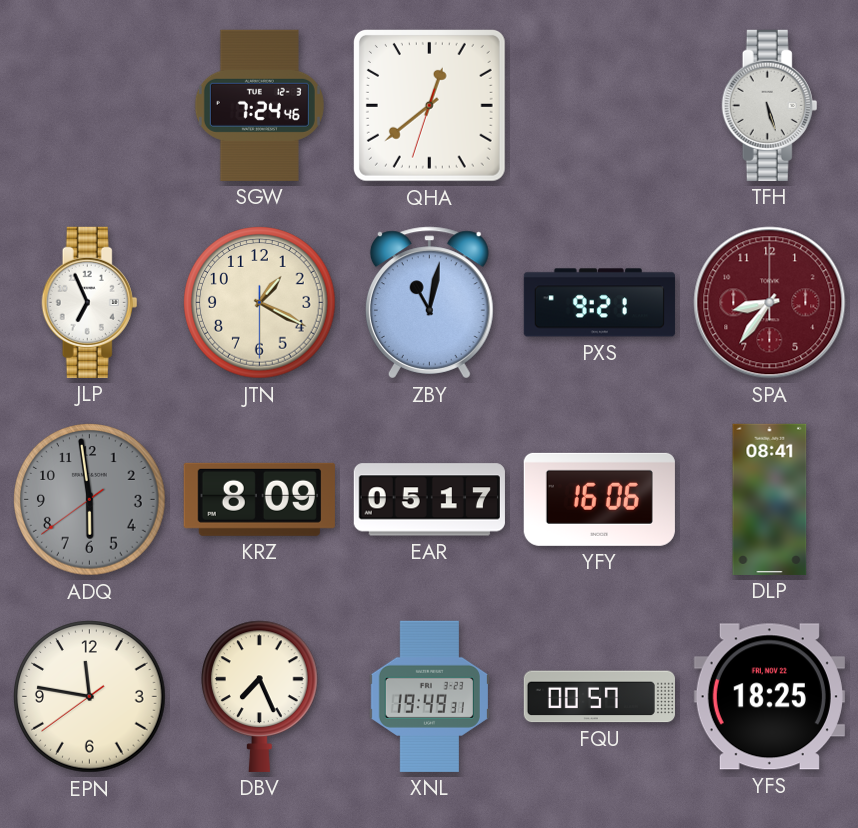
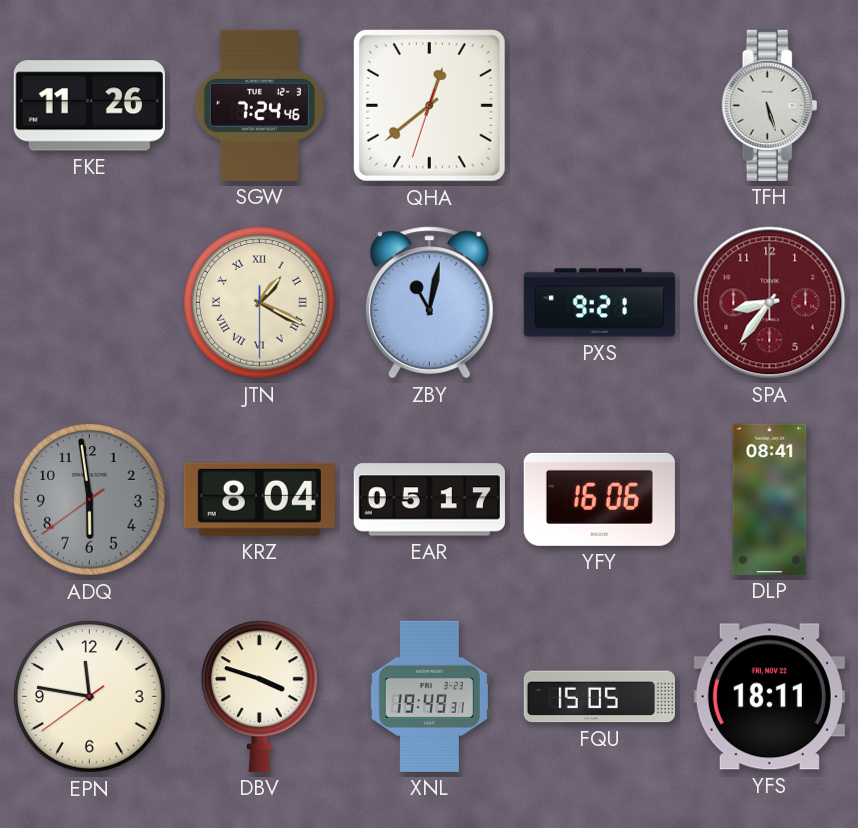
FKE: none -> 11:26
JLP: 6:56 -> none
JTN numerals: Arabic -> Roman
KRZ: 8:09 -> 8:04
DBV: 7:26 -> 3:48
FQU: 00:57 -> 15:05
YFS: 18:25 -> 18:11
